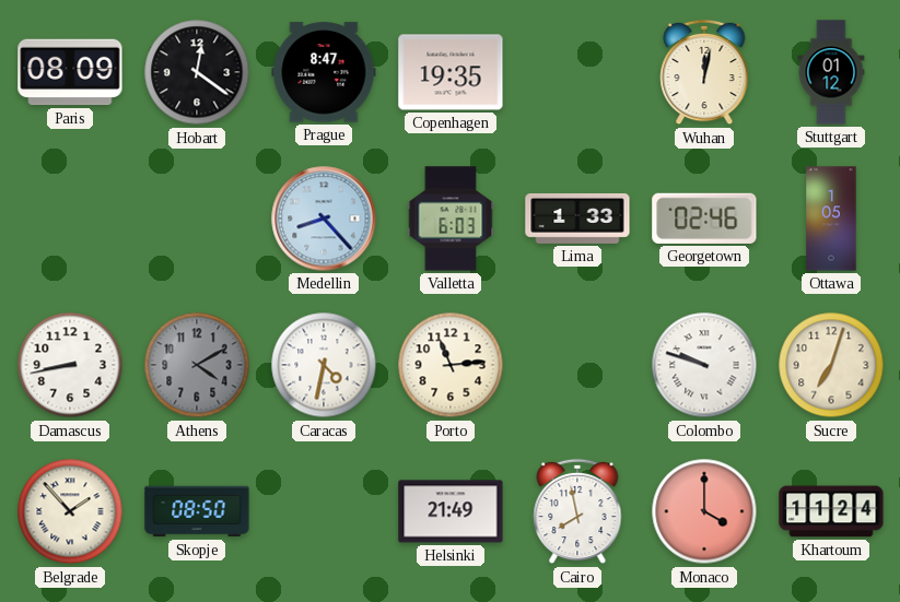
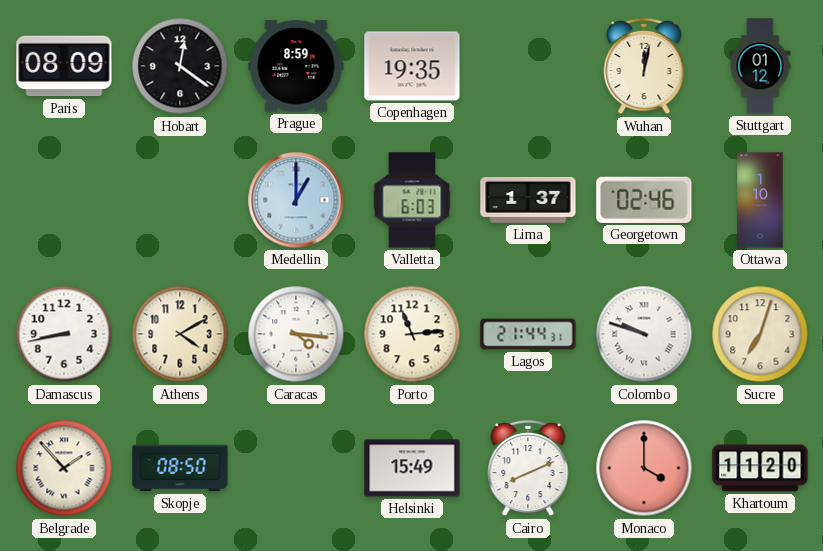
Prague: 8:47 -> 8:59
Medellin: 8:23 -> 1:00
Lima: 1:33 -> 1:37
Ottawa: 1:05 -> 1:10
Athens dial: grey -> cream
Caracas: 4:32 -> 4:16
Lagos: none -> 21:44
Helsinki: 21:49 -> 15:49
Cairo: 7:58 -> 8:11
Khartoum: 11:24 -> 11:20
